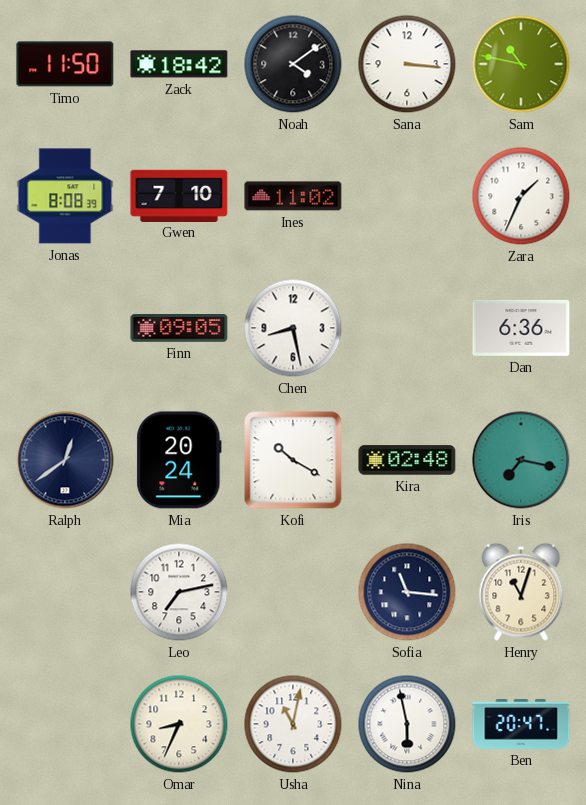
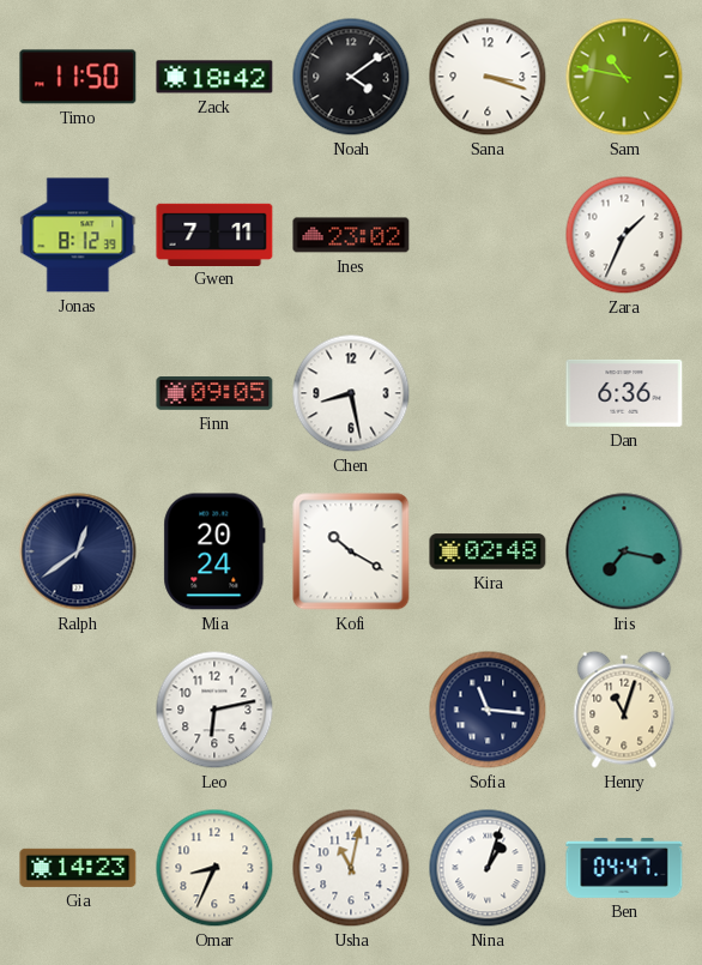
Sana: 3:16 -> 3:18
Jonas: 8:08 -> 8:12
Gwen: 7:10 -> 7:11
Ines: 11:02 -> 23:02
Leo: 7:13 -> 6:13
Gia: none -> 14:23
Nina: 5:58 -> 1:03
Ben: 20:47 -> 04:47
